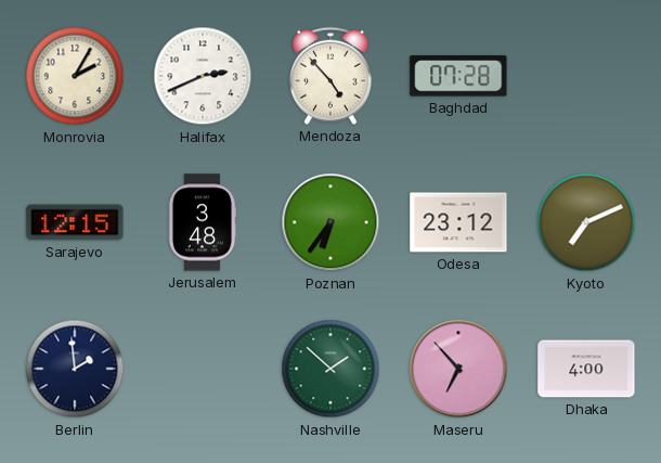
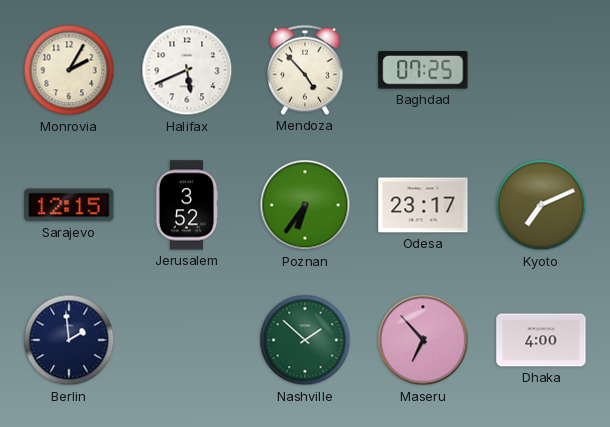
Halifax: 2:41 -> 5:41
Baghdad: 07:28 -> 07:25
Jerusalem: 3:48 -> 3:52
Odesa: 23:12 -> 23:17
